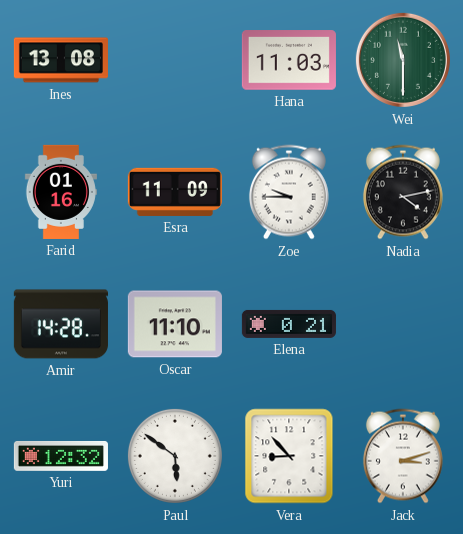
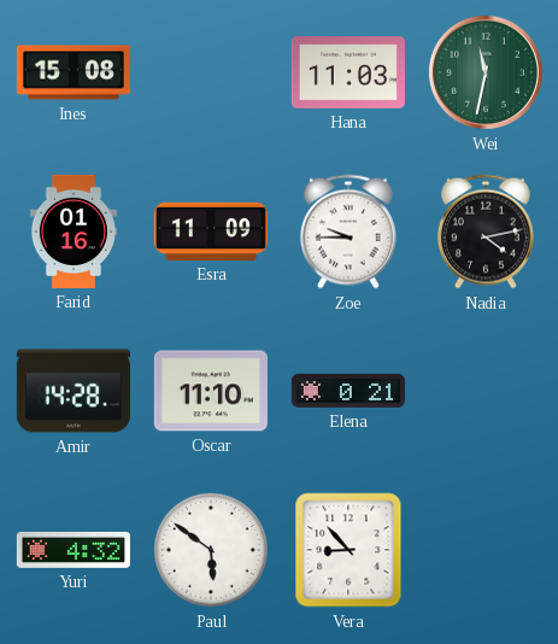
Ines: 13:08 -> 15:08
Wei: 11:30 -> 11:32
Yuri: 12:32 -> 4:32
Jack: 3:12 -> none
